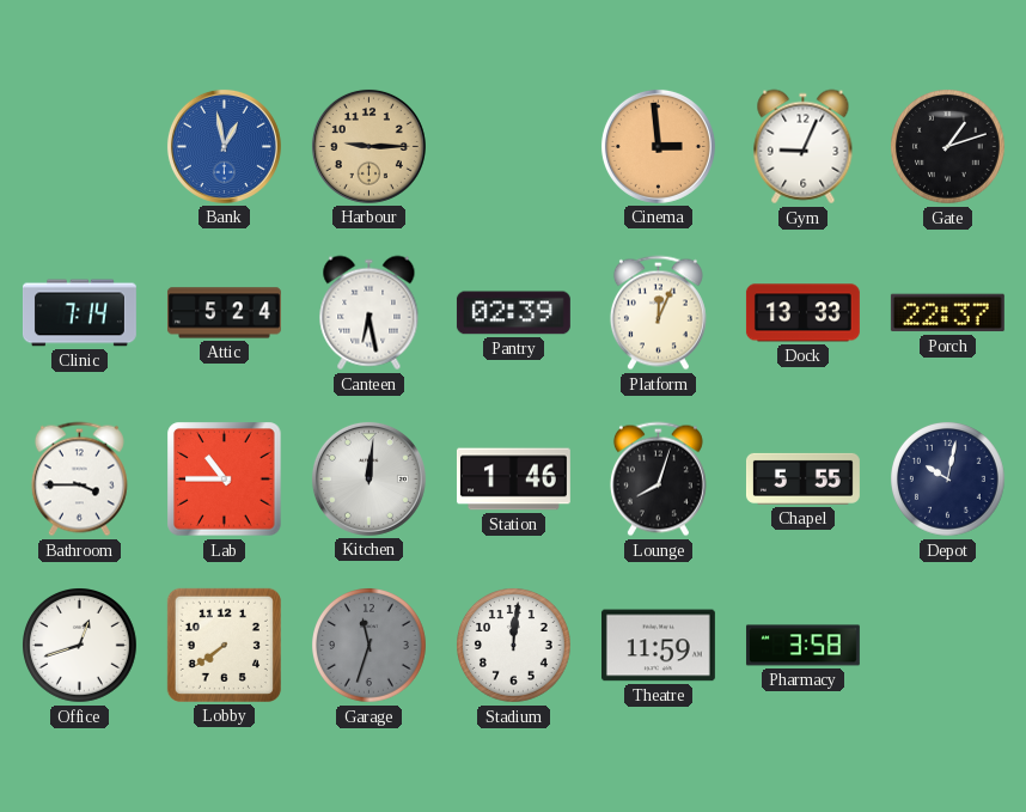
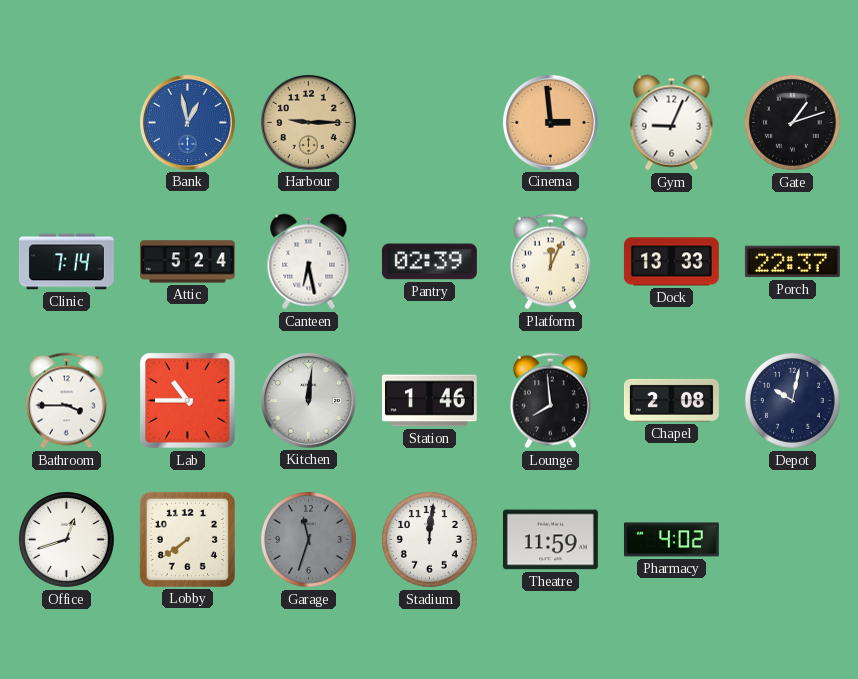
Lounge: 8:03 -> 7:59
Chapel: 5:55 -> 2:08
Pharmacy: 3:58 -> 4:02
